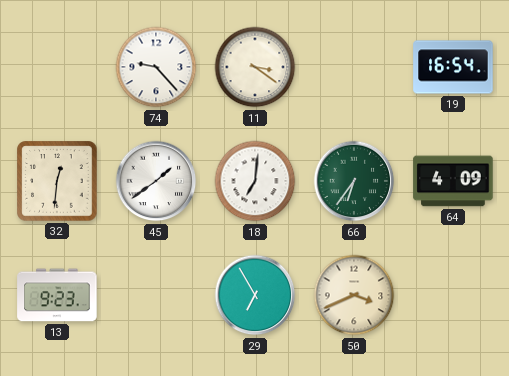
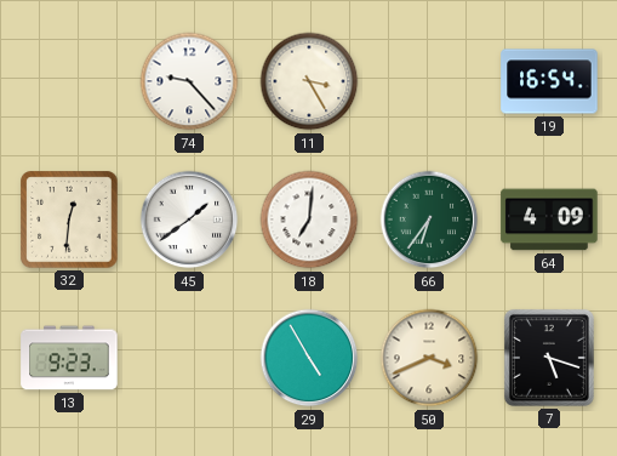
11: 3:21 -> 3:25
29: 6:55 -> 4:55
7: none -> 5:18
